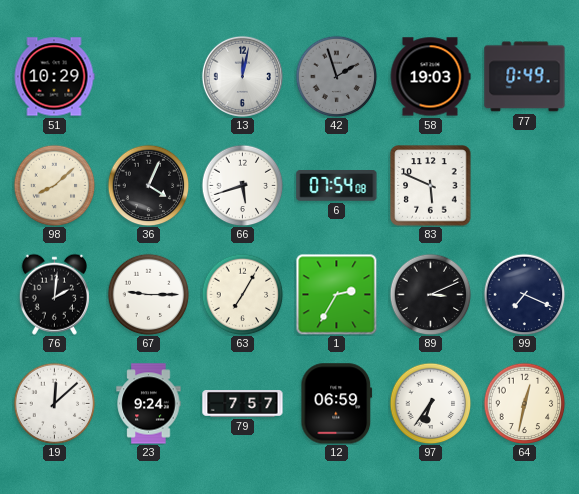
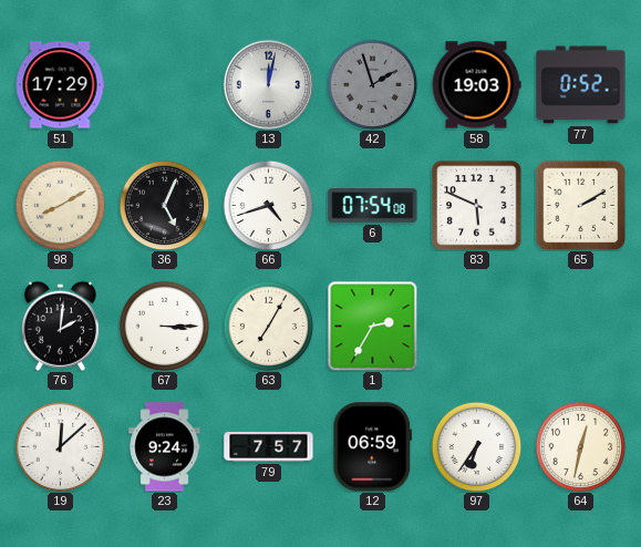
51: 10:29 -> 17:29
77: 0:49 -> 0:52
98: 8:08 -> 8:10
36: 4:04 -> 5:04
66: 5:42 -> 4:42
65: none -> 2:10
67: 9:15 -> 3:15
89: 3:11 -> none
99: 7:19 -> none
